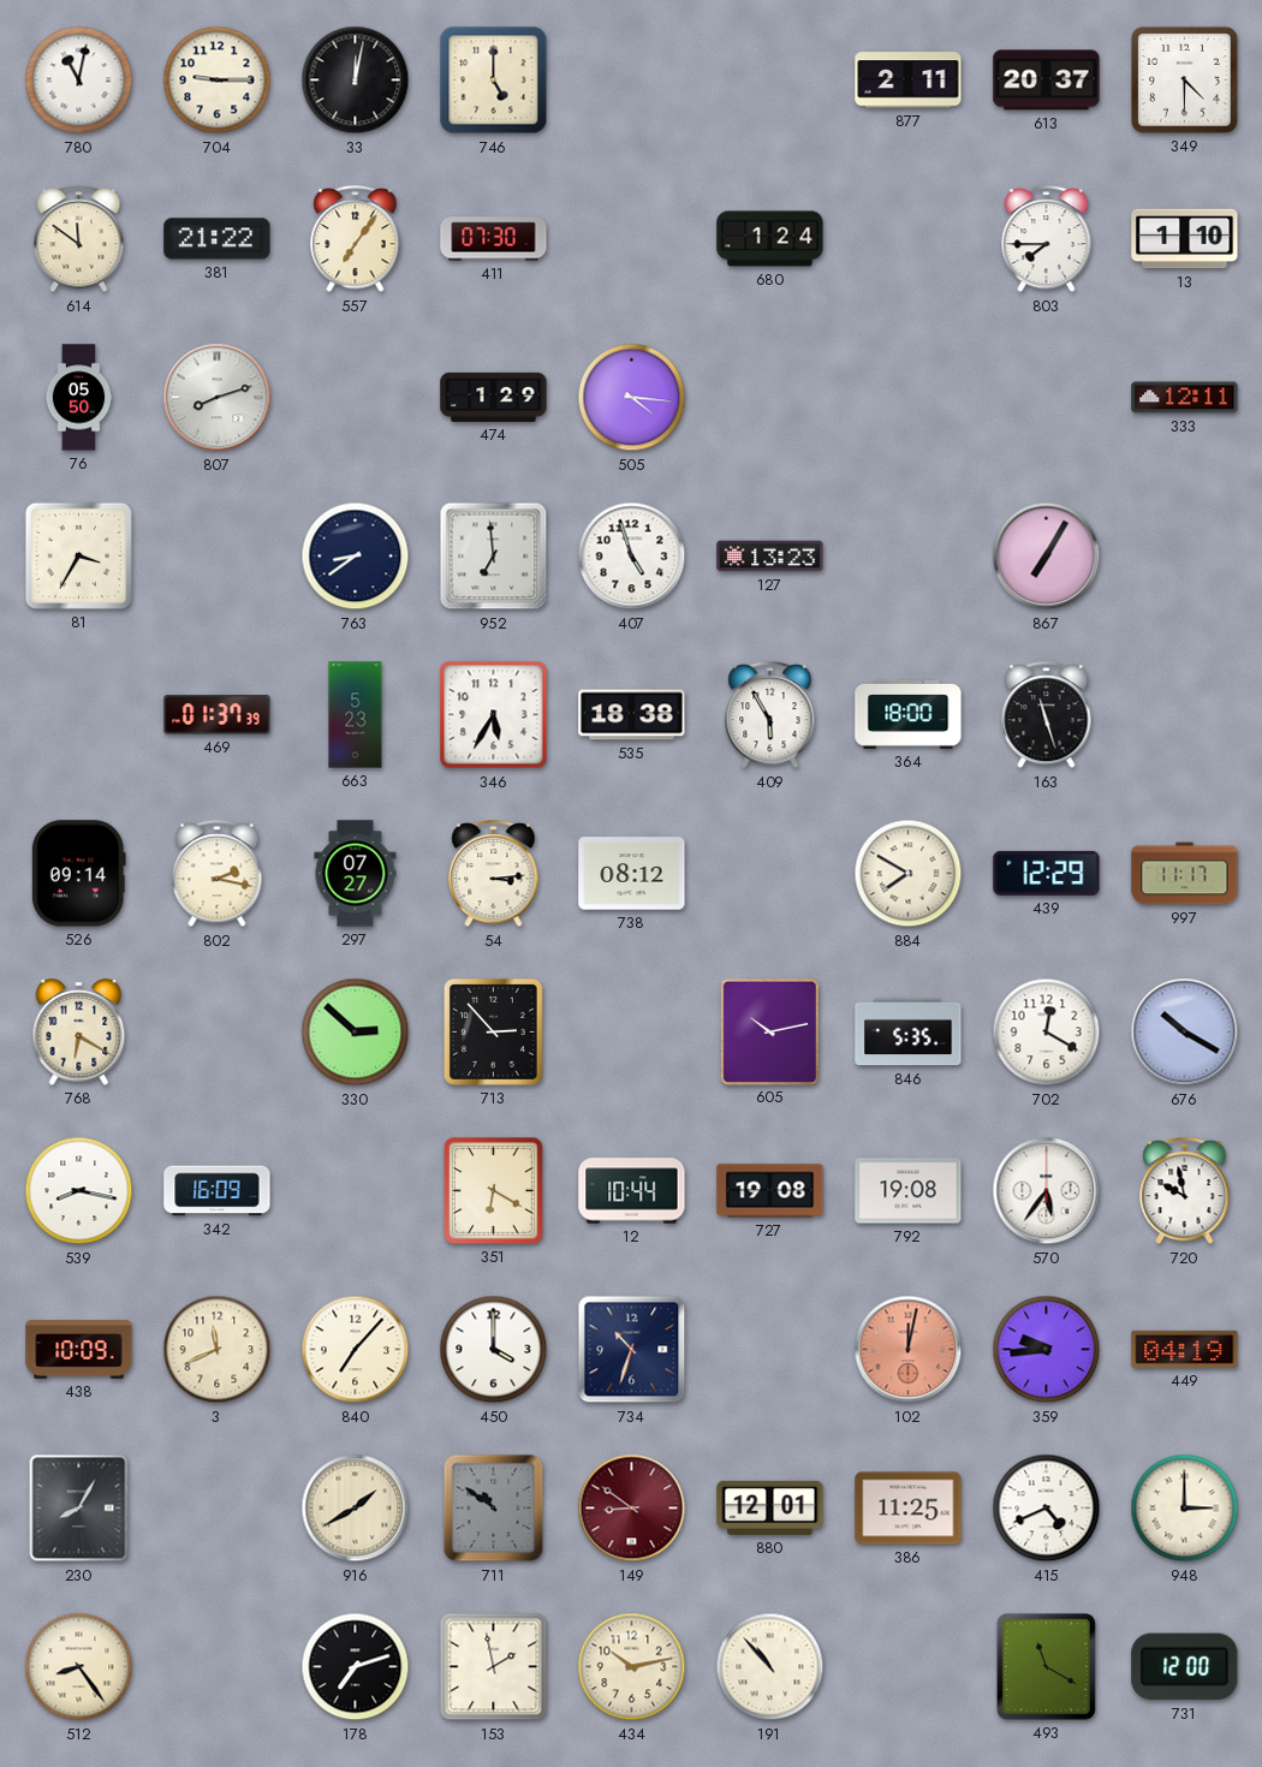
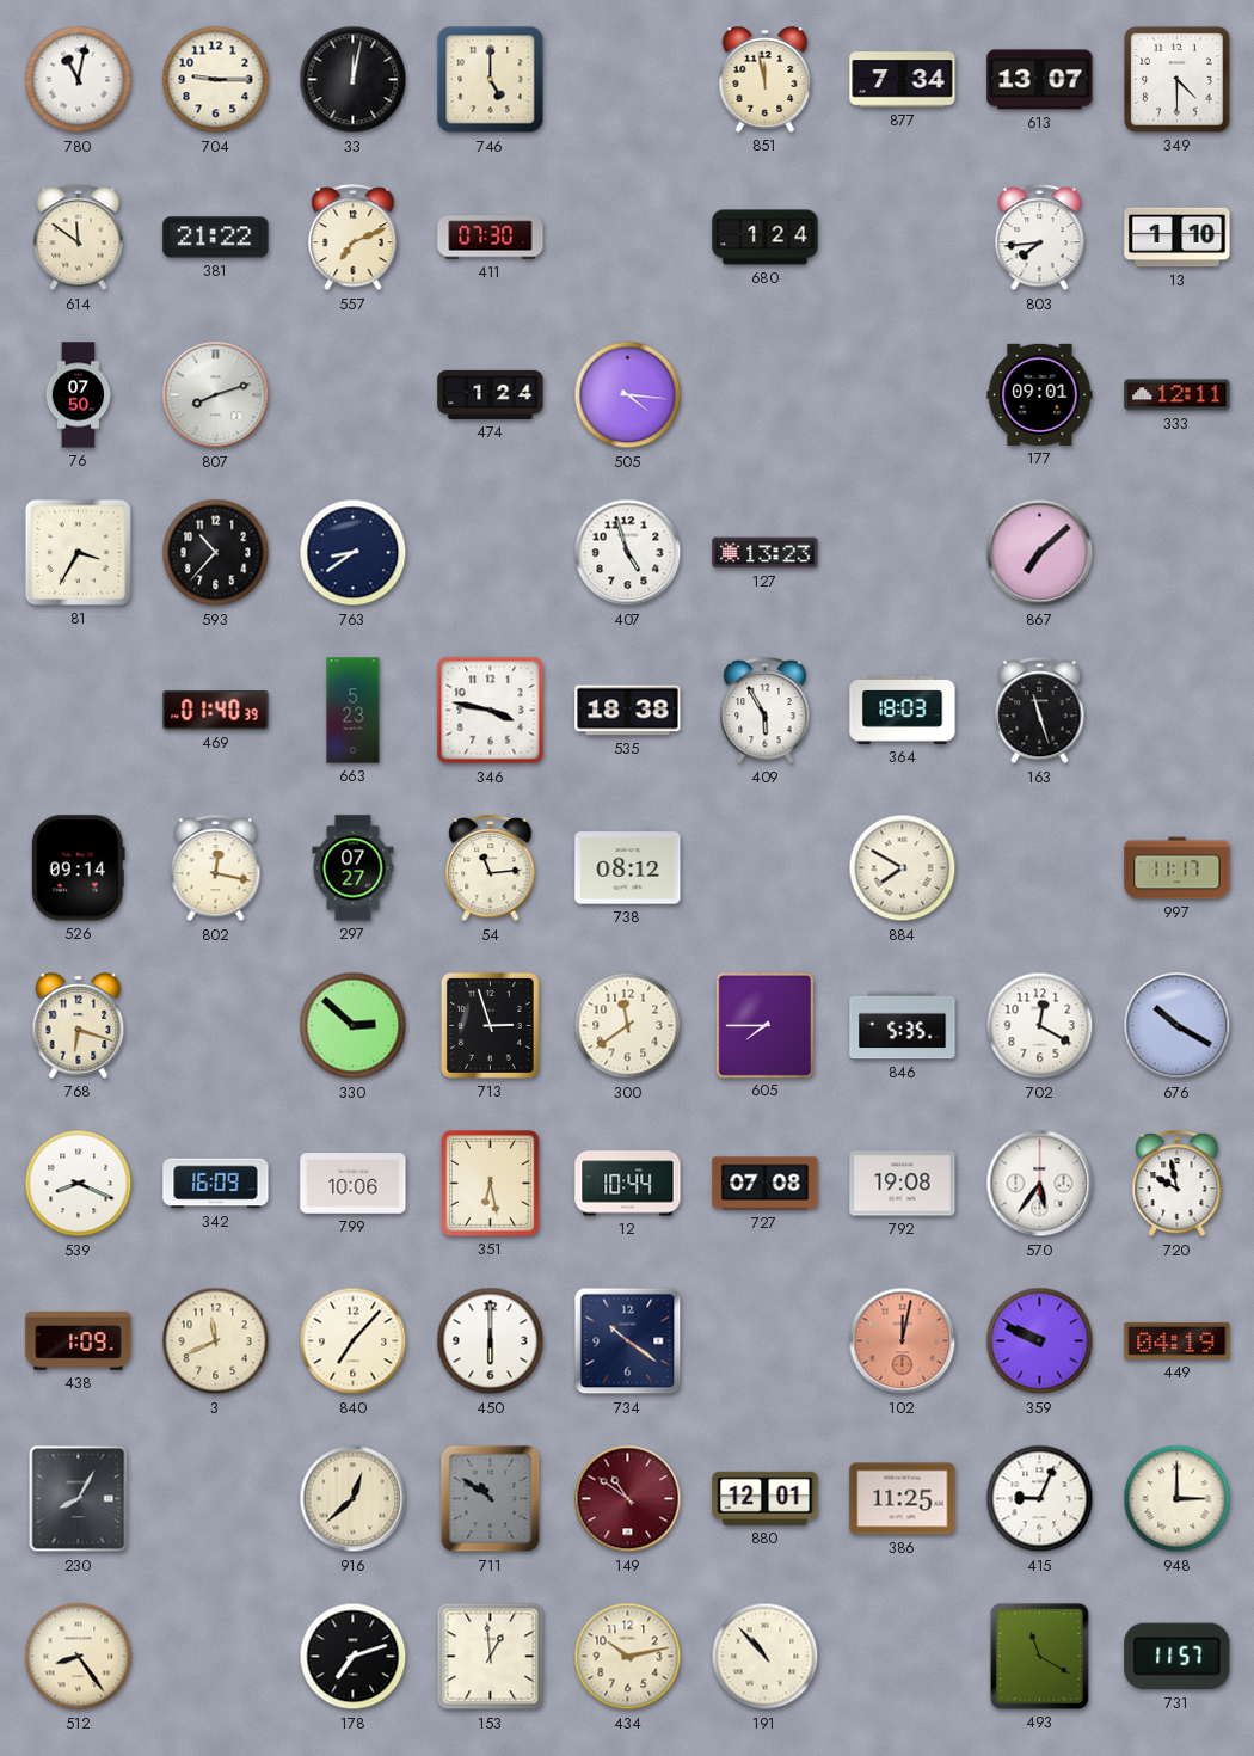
851: none -> 11:58
877: 2:11 -> 7:34
613: 20:37 -> 13:07
557: 7:06 -> 7:11
803: 7:45 -> 7:44
76: 05:50 -> 07:50
474: 1:29 -> 1:24
177: none -> 09:01
593: none -> 10:37
952: 6:59 -> none
867: 7:05 -> 7:08
469: 01:37 -> 01:40
346: 5:35 -> 3:47
364: 18:00 -> 18:03
802: 2:17 -> 12:17
54: 3:14 -> 11:14
439: 12:29 -> none
768: 6:20 -> 6:18
713: 2:53 -> 2:57
300: none -> 11:39
605: 10:13 -> 7:45
539: 8:17 -> 8:19
799: none -> 10:06
351: 6:20 -> 6:28
727: 19:08 -> 07:08
438: 10:09 -> 1:09
450: 4:00 -> 6:00
734: 10:33 -> 10:21
359: 9:44 -> 9:49
916: 1:40 -> 12:38
149: 8:51 -> 10:51
415: 4:41 -> 9:04
153: 1:58 -> 12:59
731: 12:00 -> 11:57
